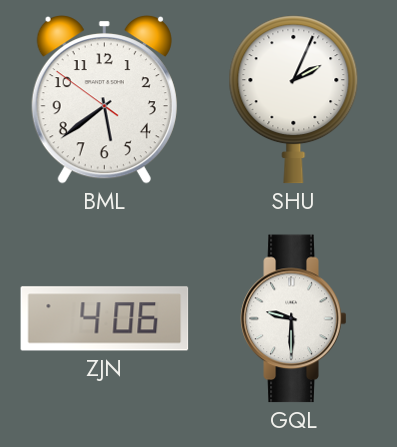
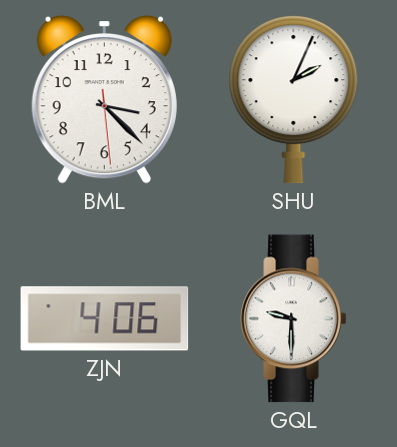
BML: 5:38 -> 3:22
